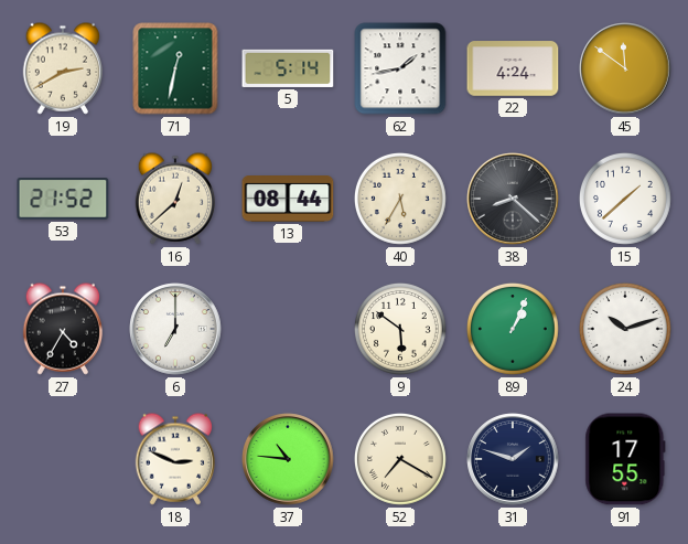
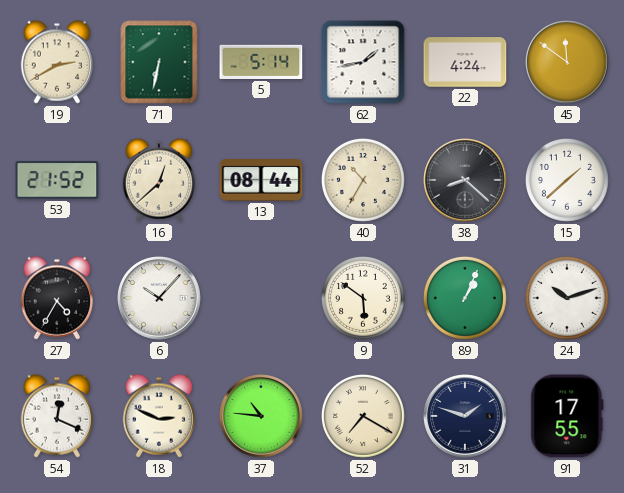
71: 12:32 -> 6:32
40: 5:35 -> 10:35
6: 7:00 -> 10:07
54: none -> 12:19
